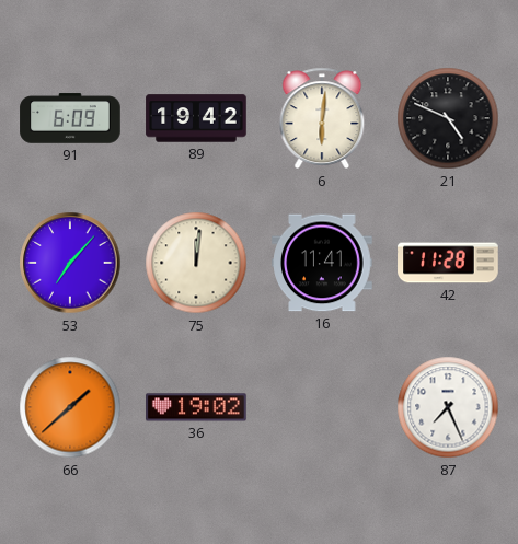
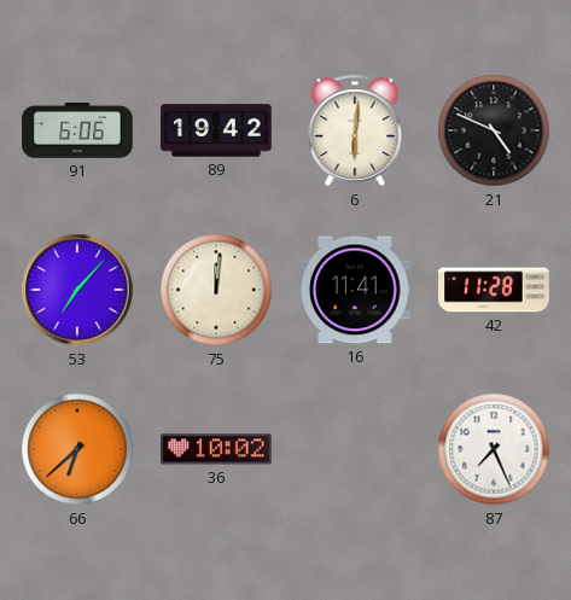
91: 6:09 -> 6:06
66: 1:38 -> 6:38
36: 19:02 -> 10:02
